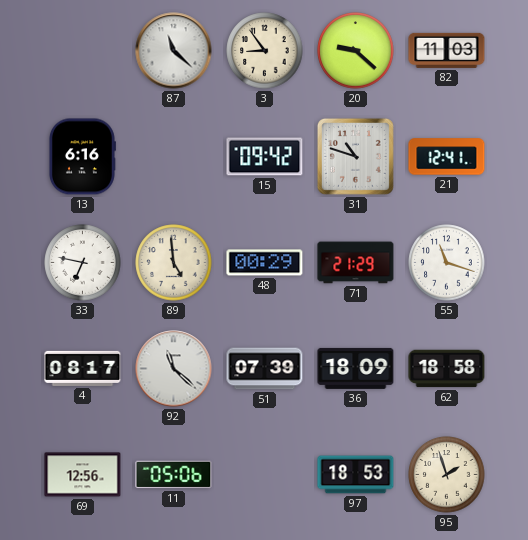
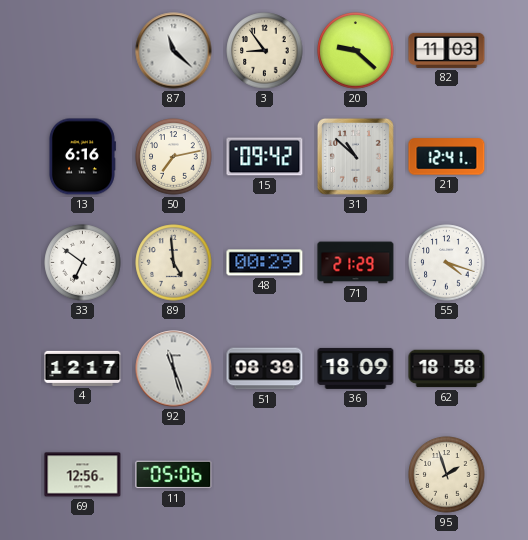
50: none -> 7:13
31: 10:48 -> 10:52
33: 6:47 -> 6:51
55: 11:18 -> 4:18
4: 08:17 -> 12:17
92: 11:22 -> 11:27
51: 07:39 -> 08:39
97: 18:53 -> none
